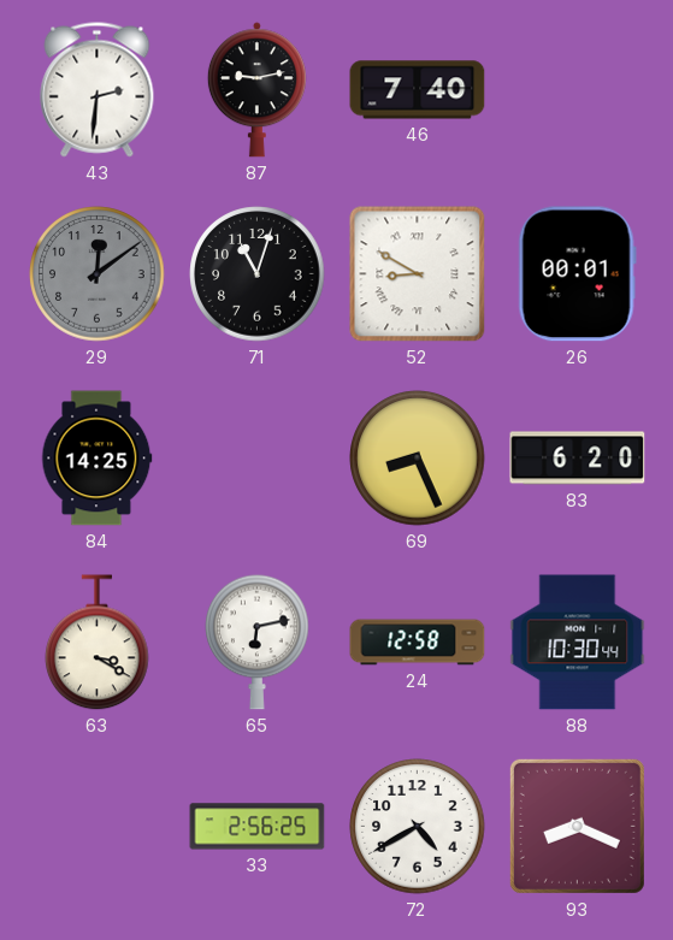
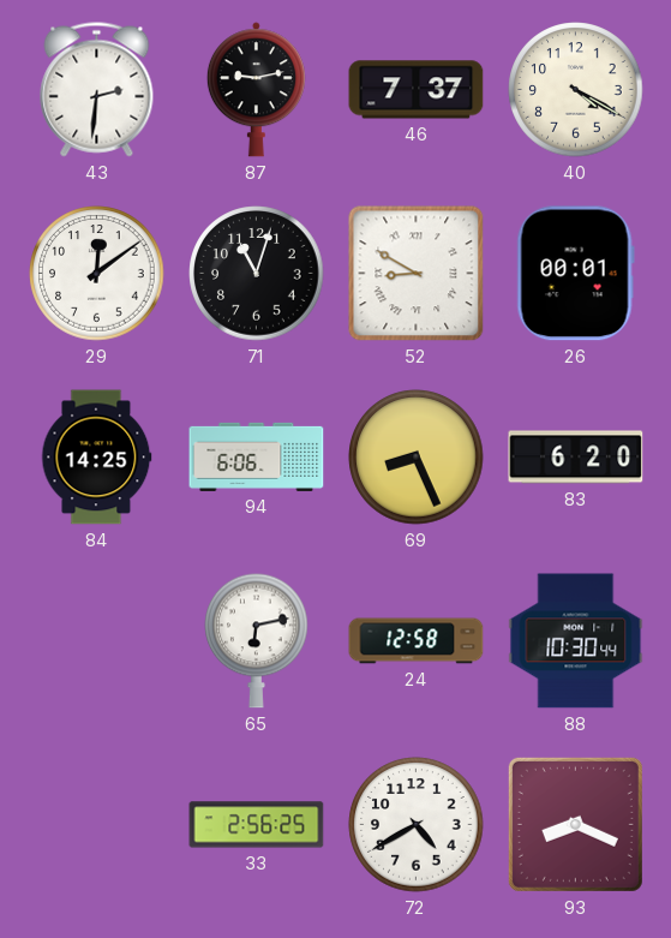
46: 7:40 -> 7:37
40: none -> 4:20
29 dial: grey -> white
94: none -> 6:06
63: 3:20 -> none
